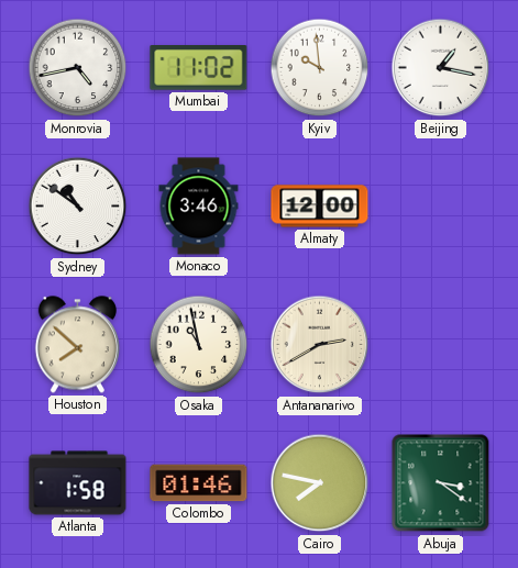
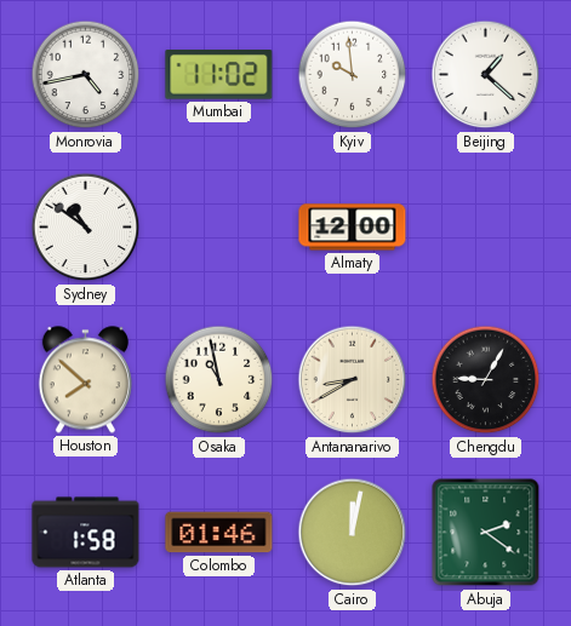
Beijing: 1:17 -> 1:22
Monaco: 3:46 -> none
Antananarivo: 2:40 -> 8:40
Chengdu: none -> 9:05
Cairo: 7:47 -> 12:02
Abuja: 3:21 -> 2:21
